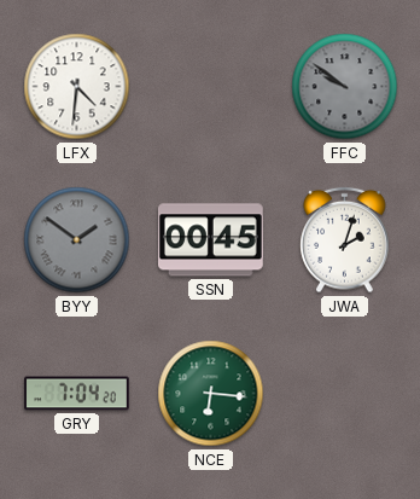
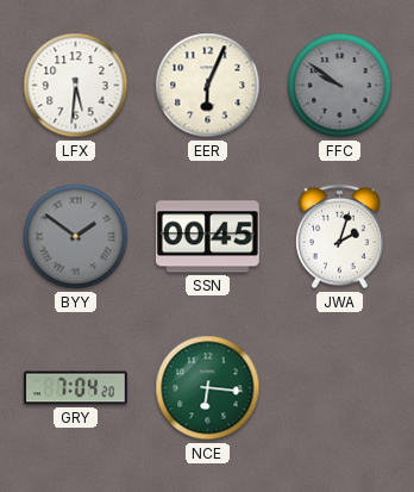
LFX: 4:31 -> 5:31
EER: none -> 6:04
